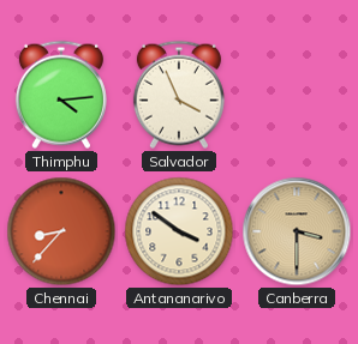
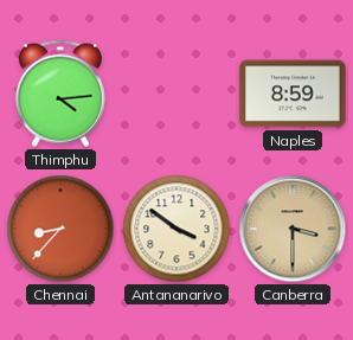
Salvador: 3:56 -> none
Naples: none -> 8:59
